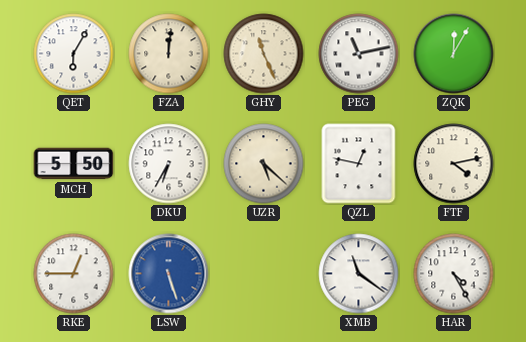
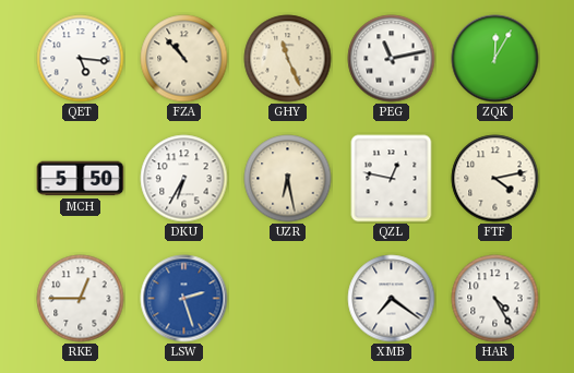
QET: 6:05 -> 5:16
FZA: 12:01 -> 10:53
UZR: 5:22 -> 6:28
LSW: 5:27 -> 2:27
XMB: 11:21 -> 7:21
